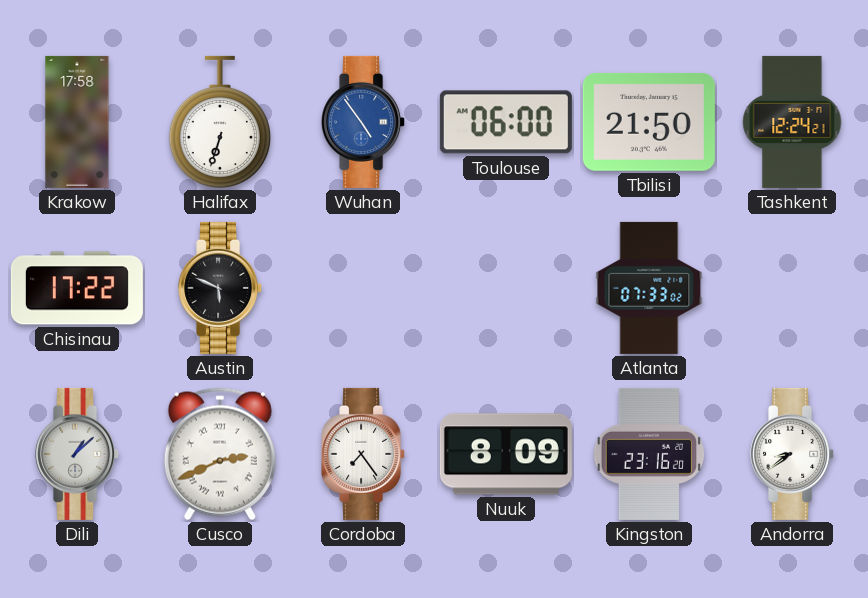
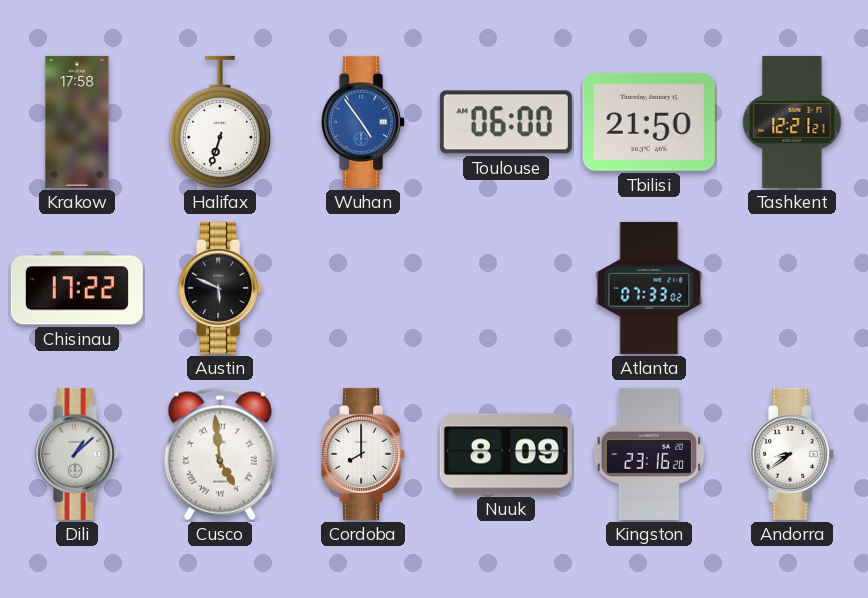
Tashkent: 12:24 -> 12:21
Cusco: 2:41 -> 4:59
Cordoba: 7:24 -> 8:00
